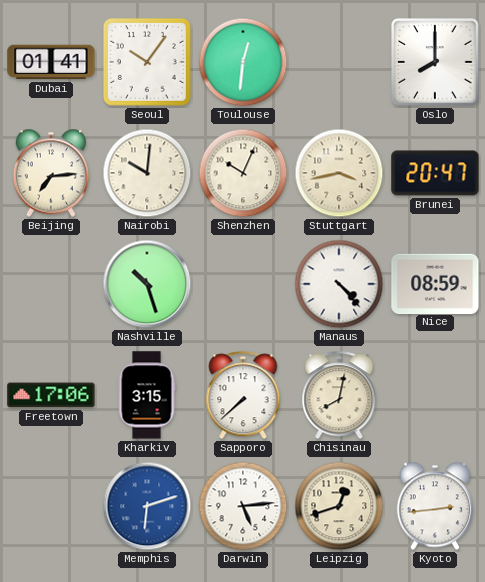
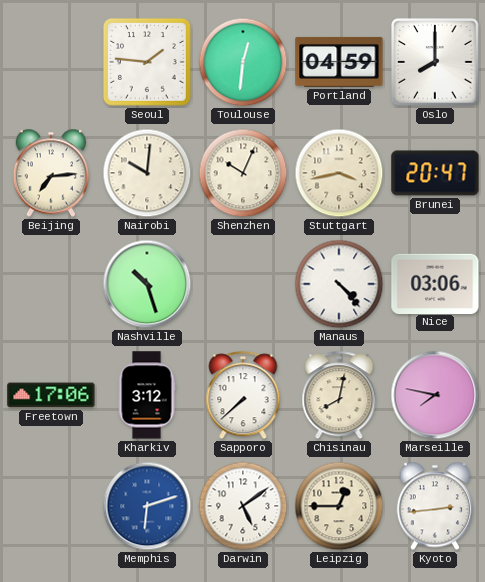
Dubai: 01:41 -> none
Seoul: 10:06 -> 1:46
Portland: none -> 04:59
Nice: 08:59 -> 03:06
Kharkiv: 3:15 -> 3:12
Marseille: none -> 7:47
Darwin: 5:14 -> 5:09
Leipzig: 12:42 -> 12:45
